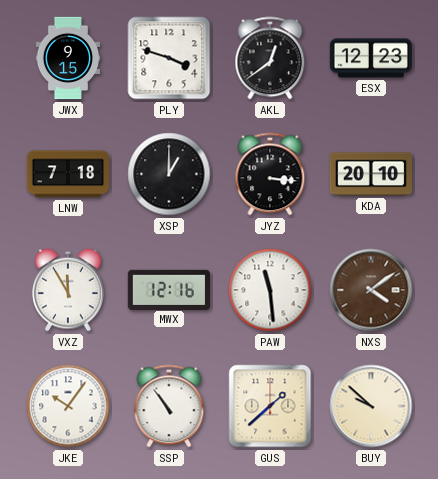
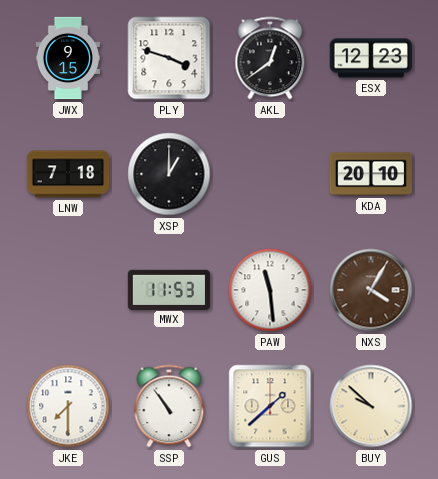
JYZ: 3:16 -> none
VXZ: 11:55 -> none
MWX: 12:16 -> 11:53
NXS: 4:09 -> 4:05
JKE: 10:06 -> 7:30
